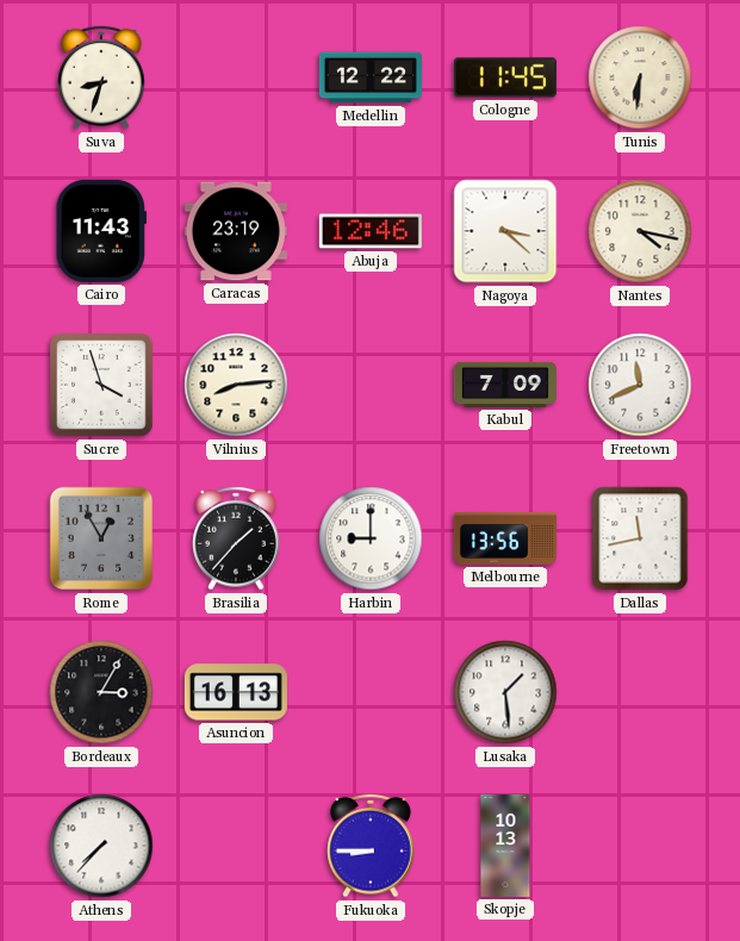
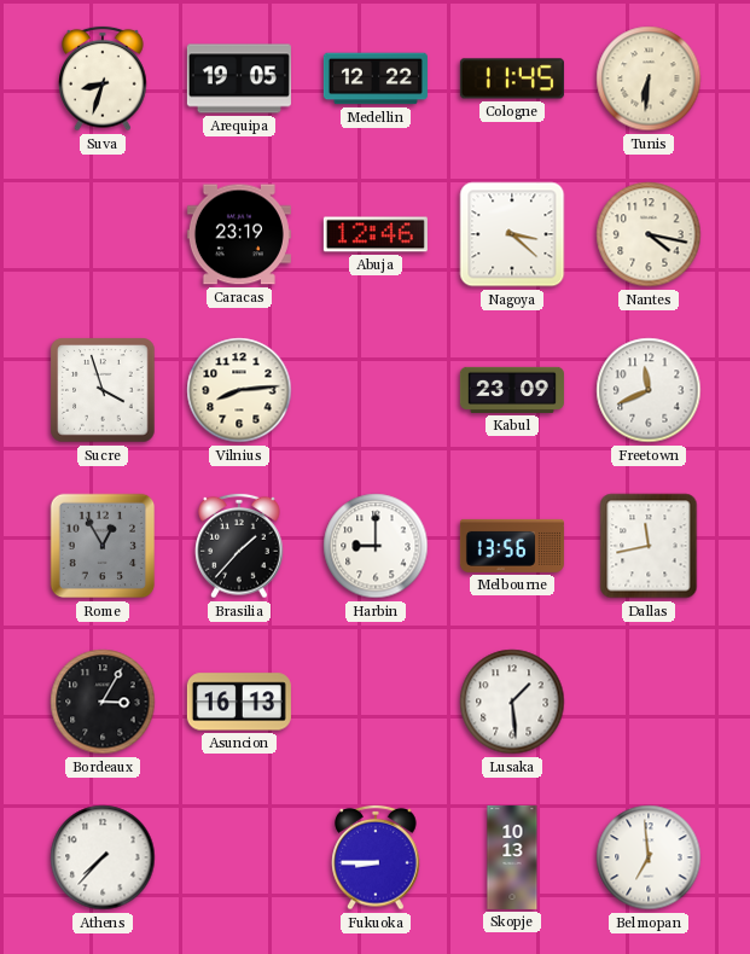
Arequipa: none -> 19:05
Cairo: 11:43 -> none
Kabul: 7:09 -> 23:09
Belmopan: none -> 6:59
